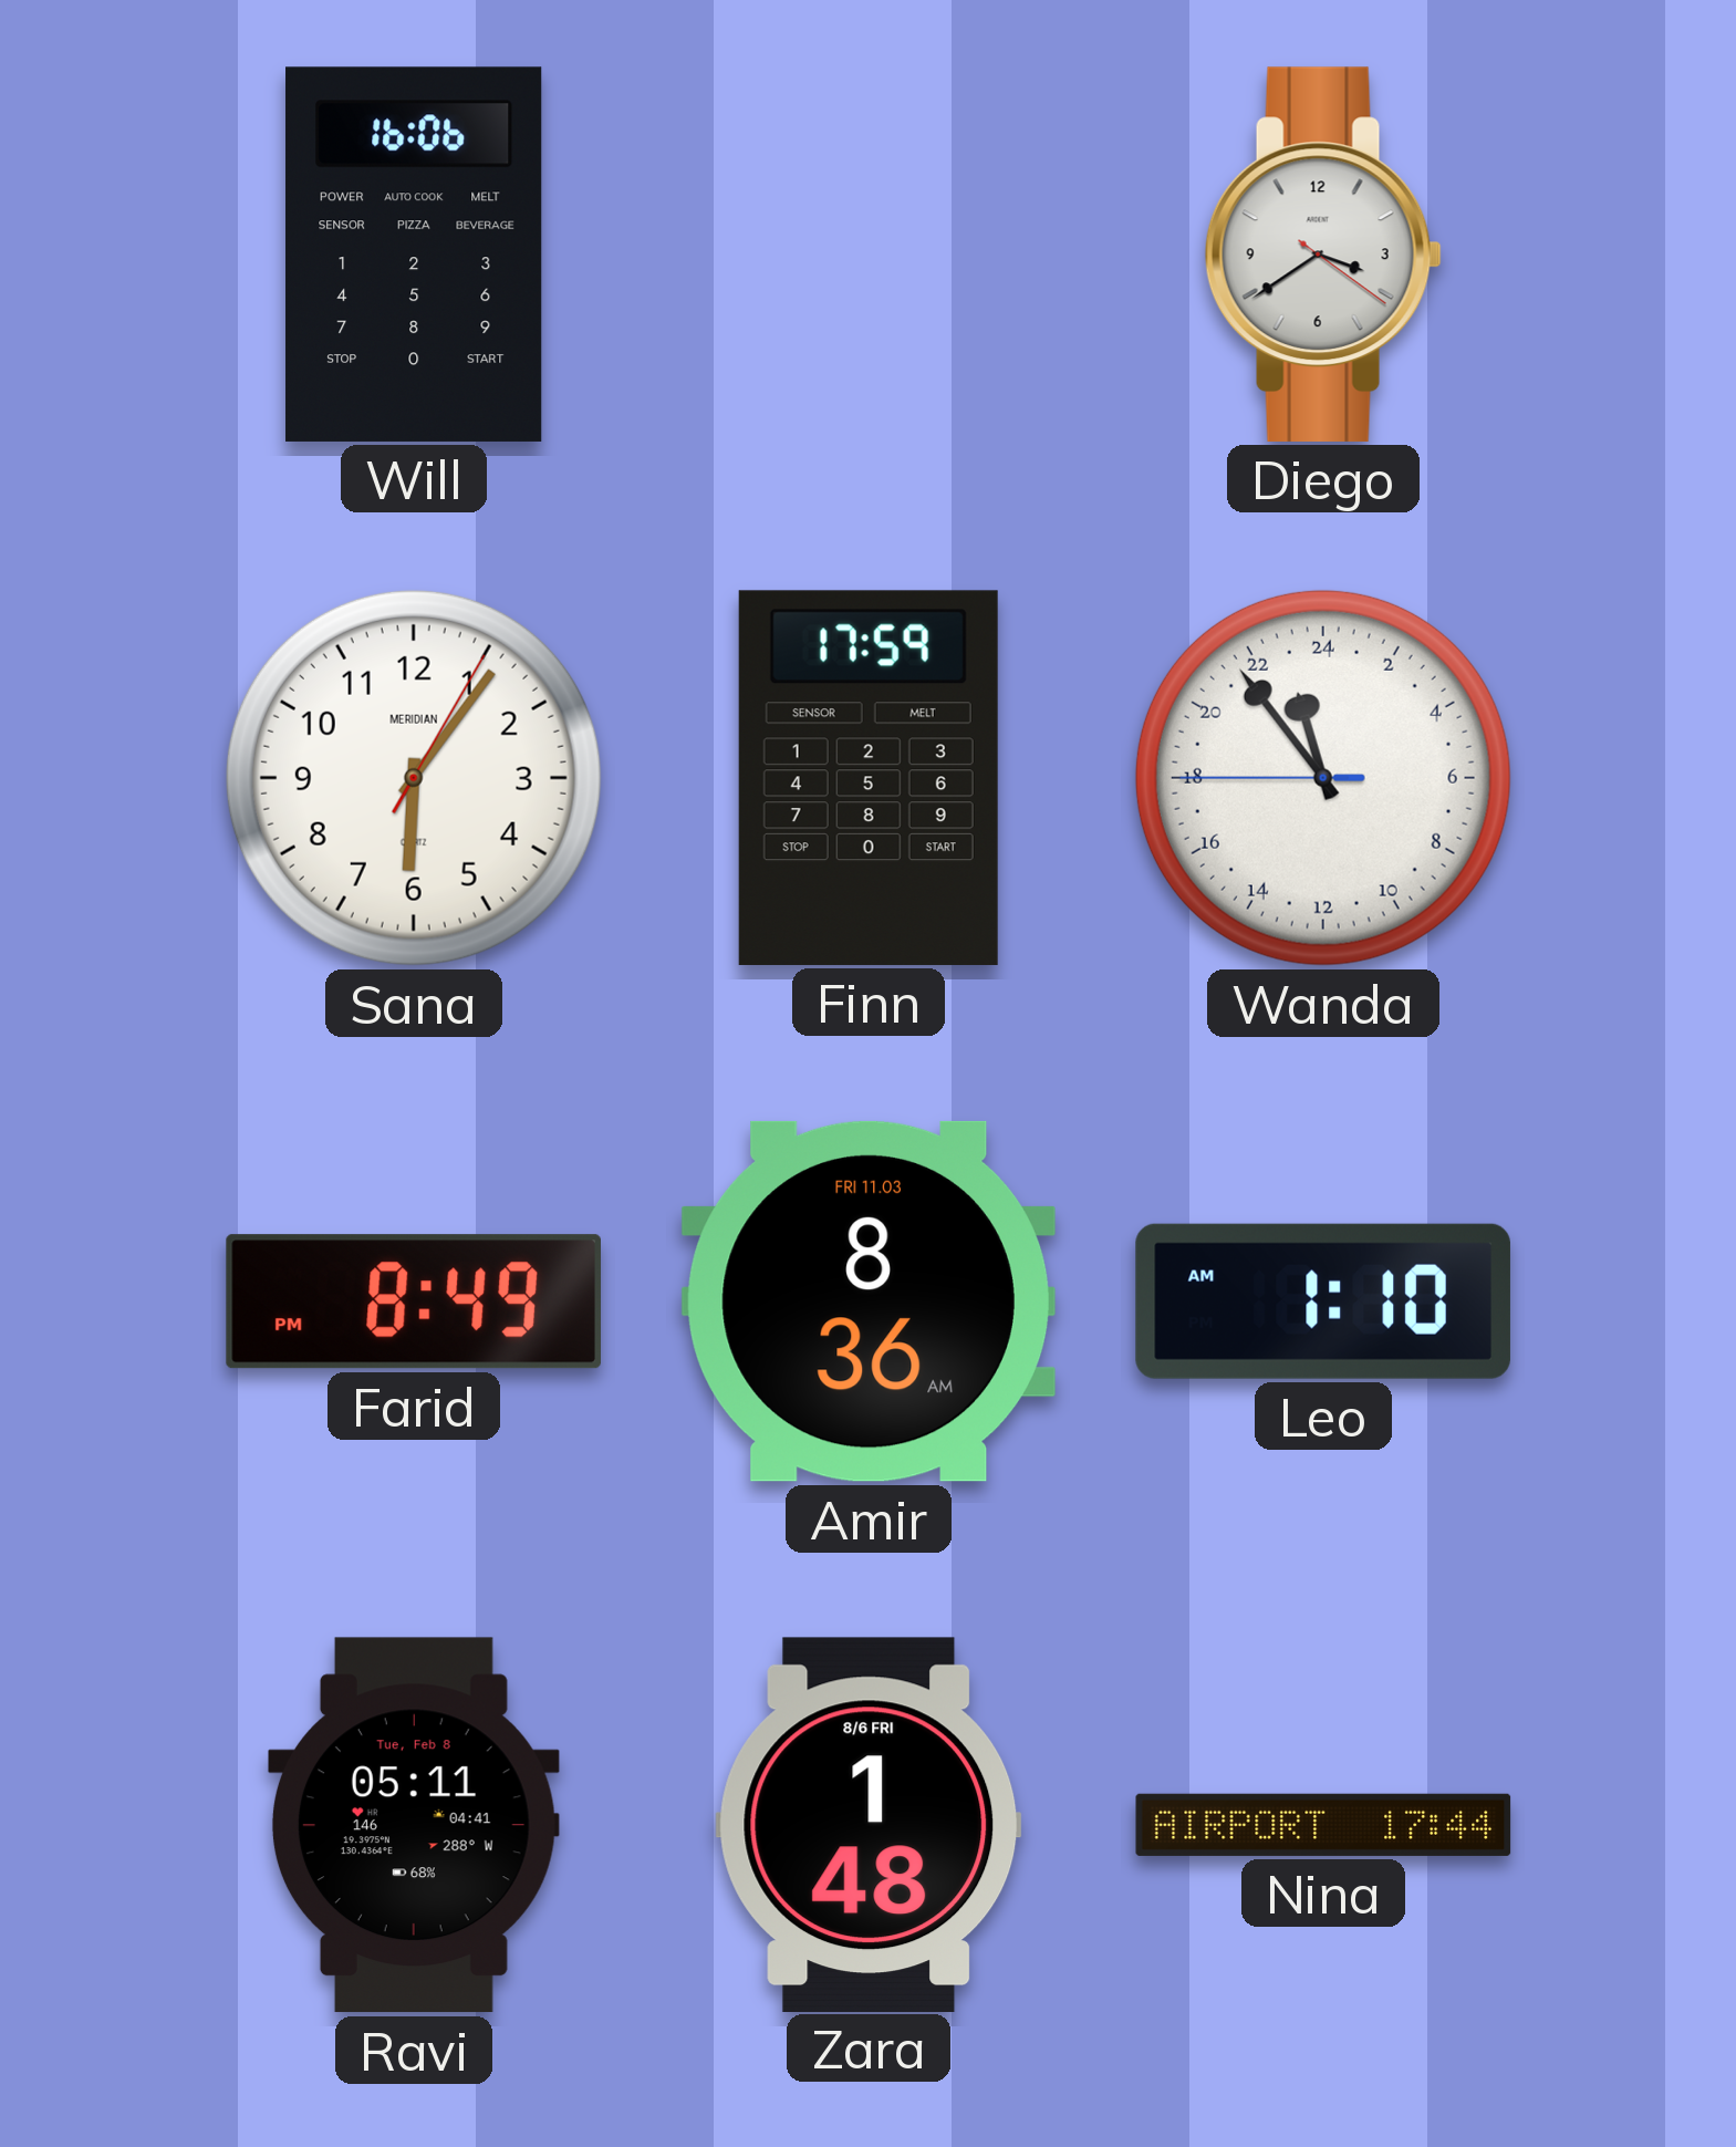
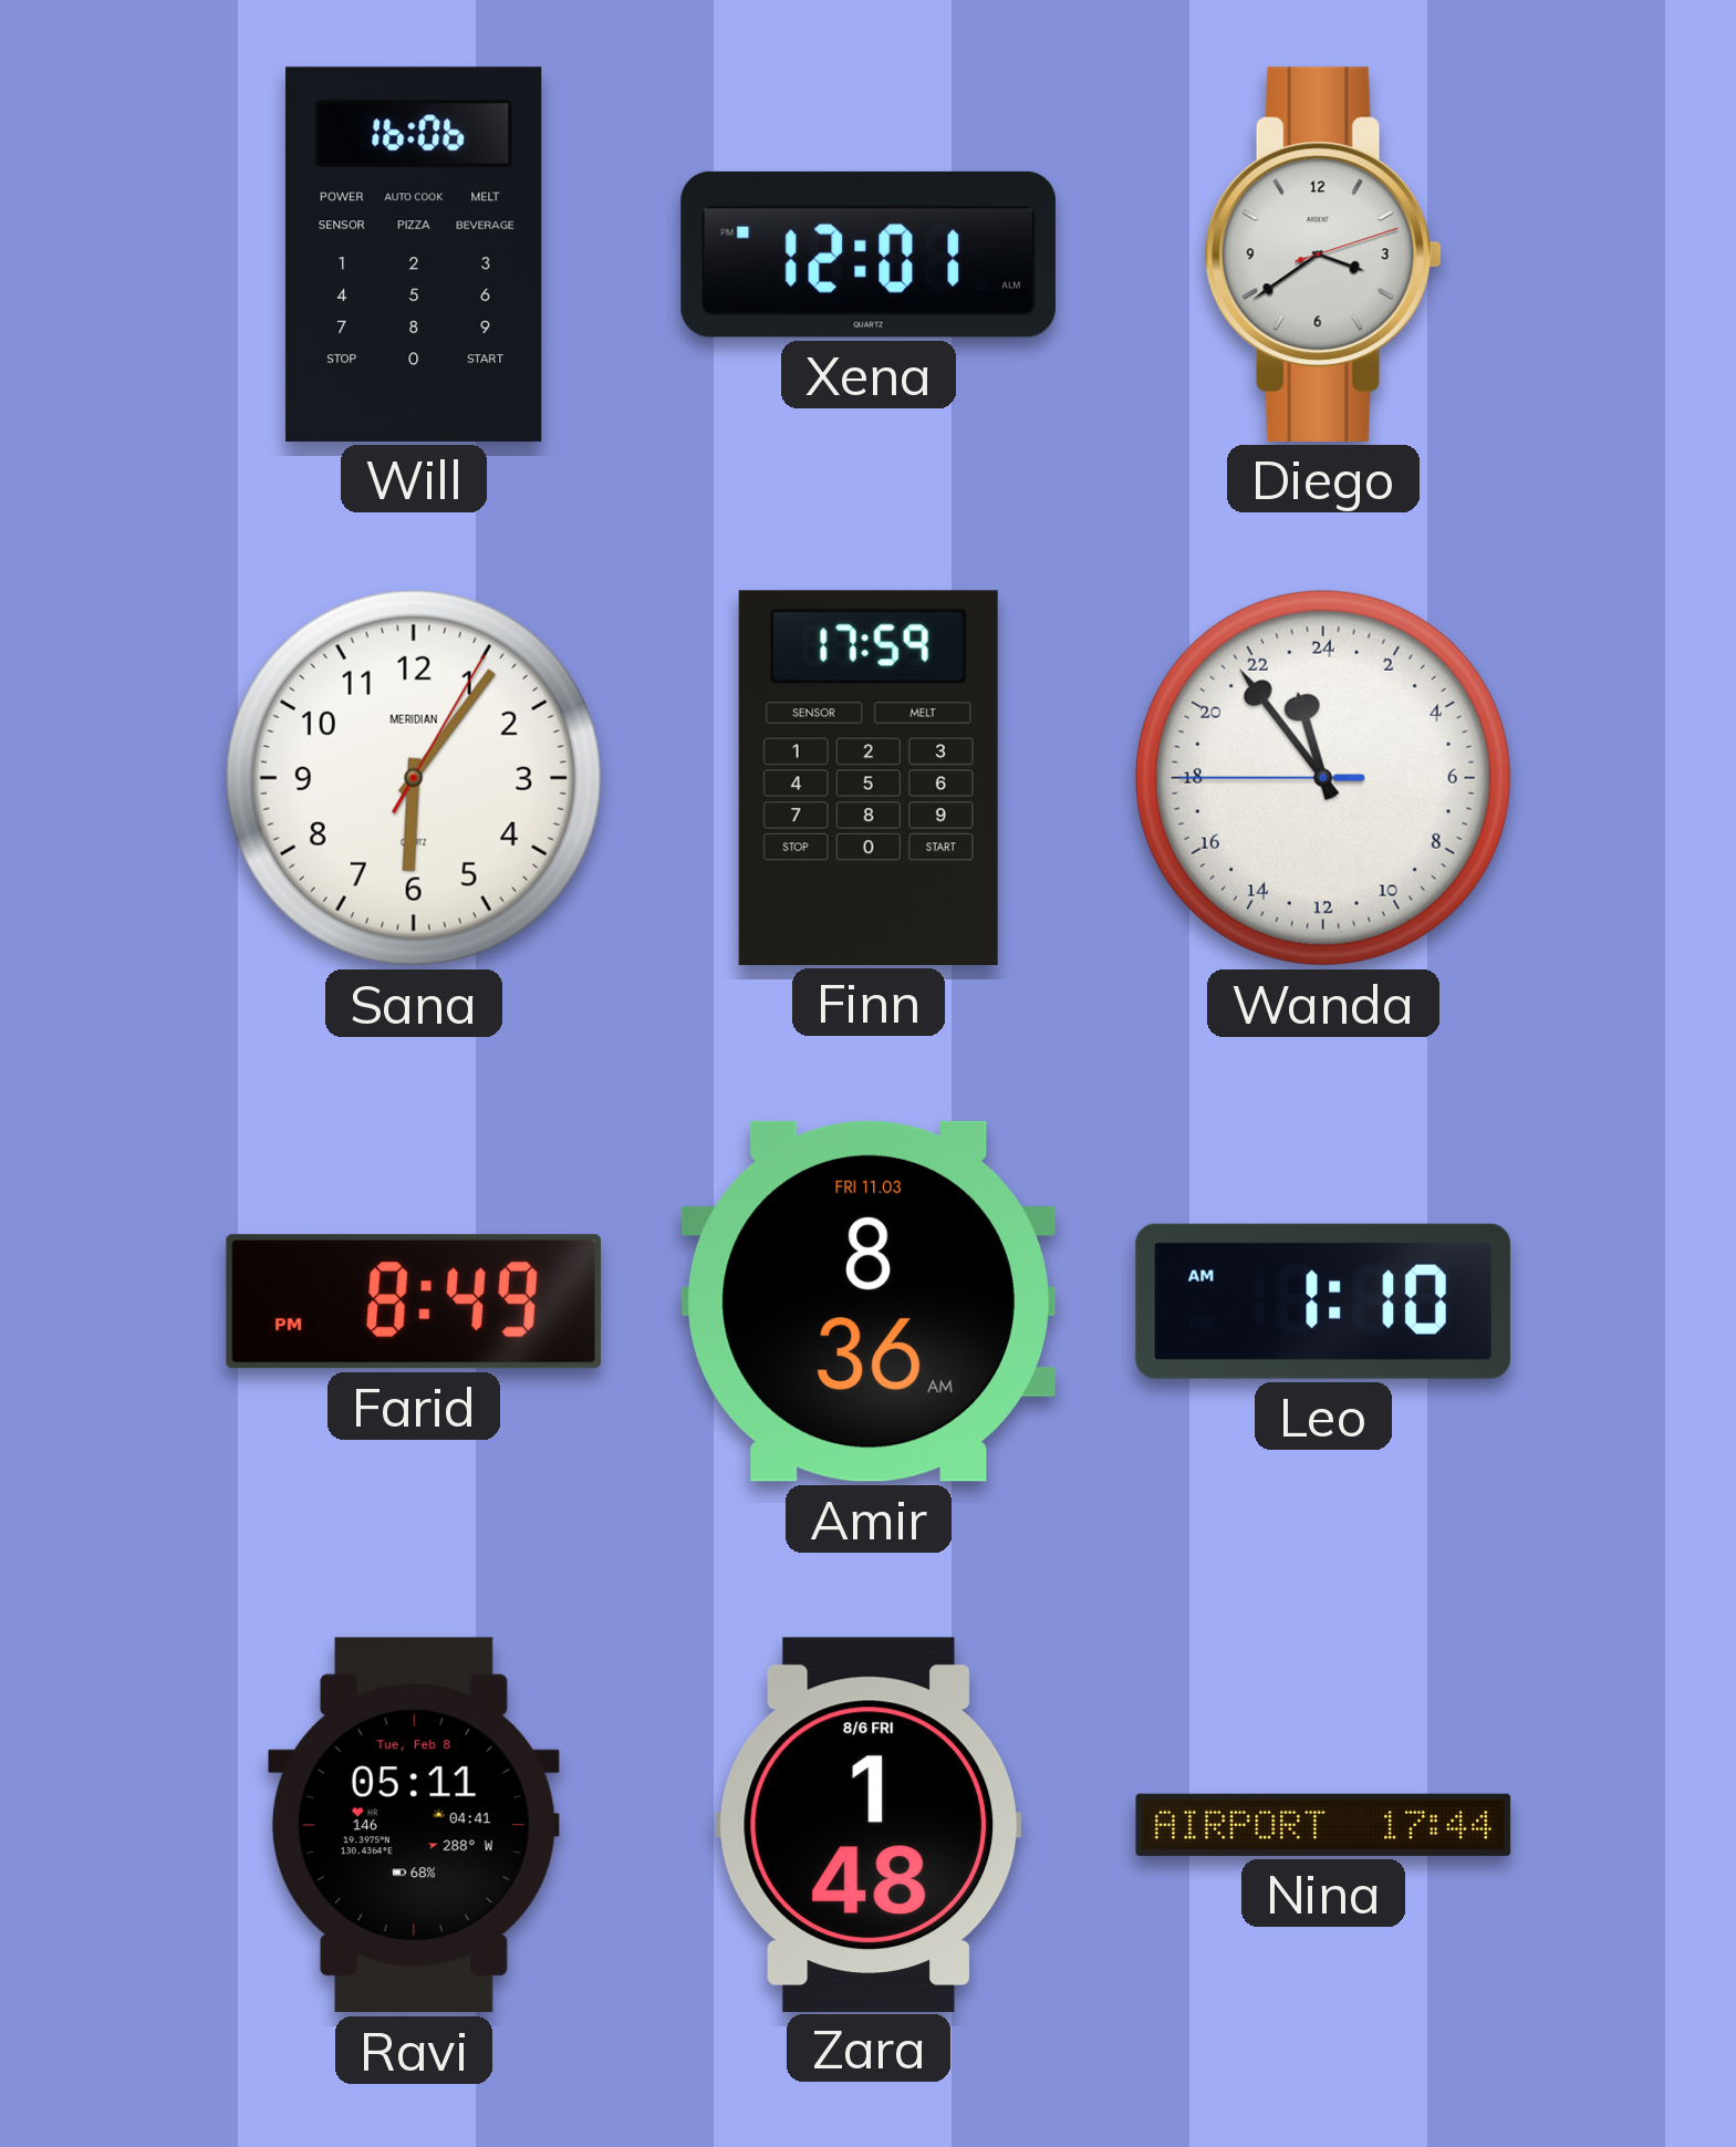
Xena: none -> 12:01
Diego: 3:39:21 -> 3:39:12
